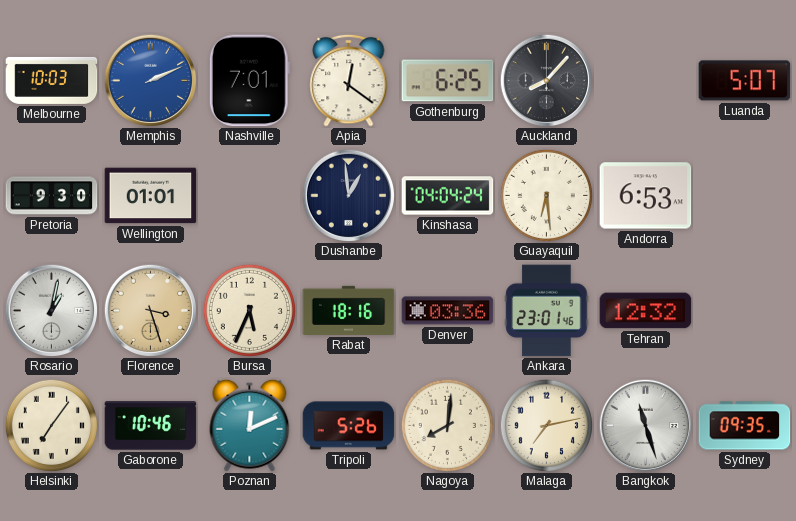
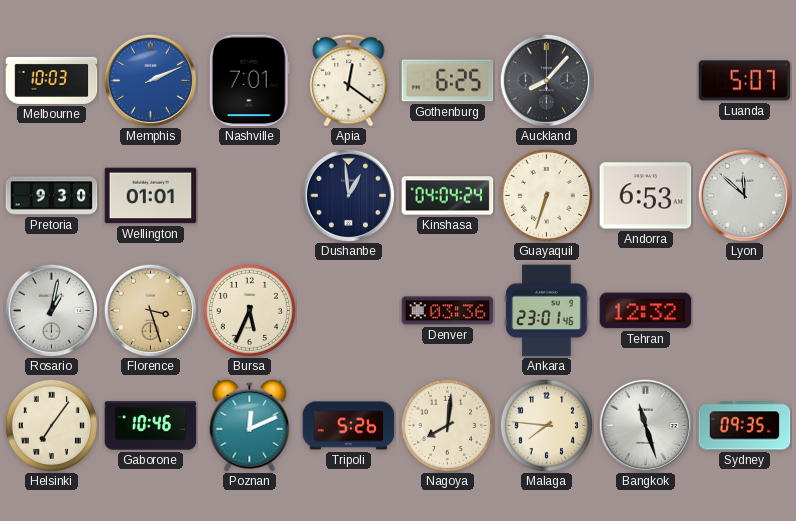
Guayaquil: 6:29 -> 6:33
Lyon: none -> 11:52
Rabat: 18:16 -> none
Malaga: 7:13 -> 7:46
